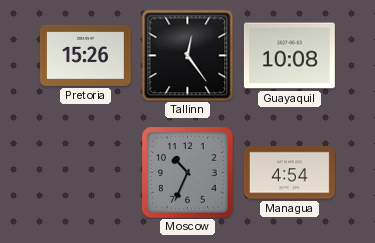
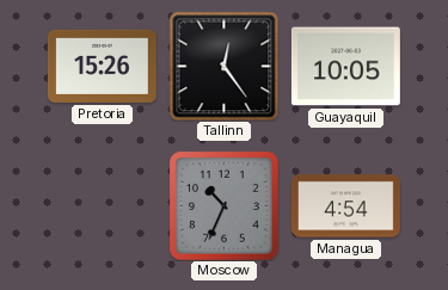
Guayaquil: 10:08 -> 10:05
